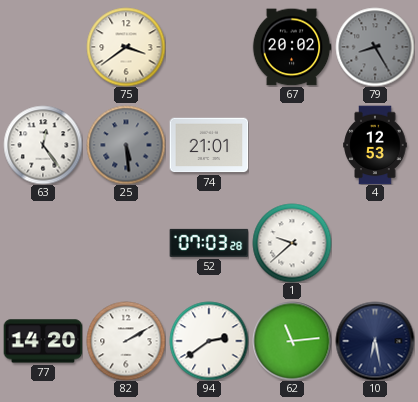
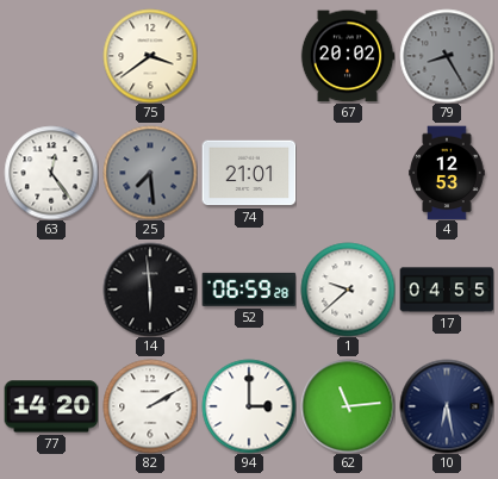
25: 5:29 -> 7:29
14: none -> 5:59
52: 07:03 -> 06:59
17: none -> 04:55
94: 2:39 -> 3:00
